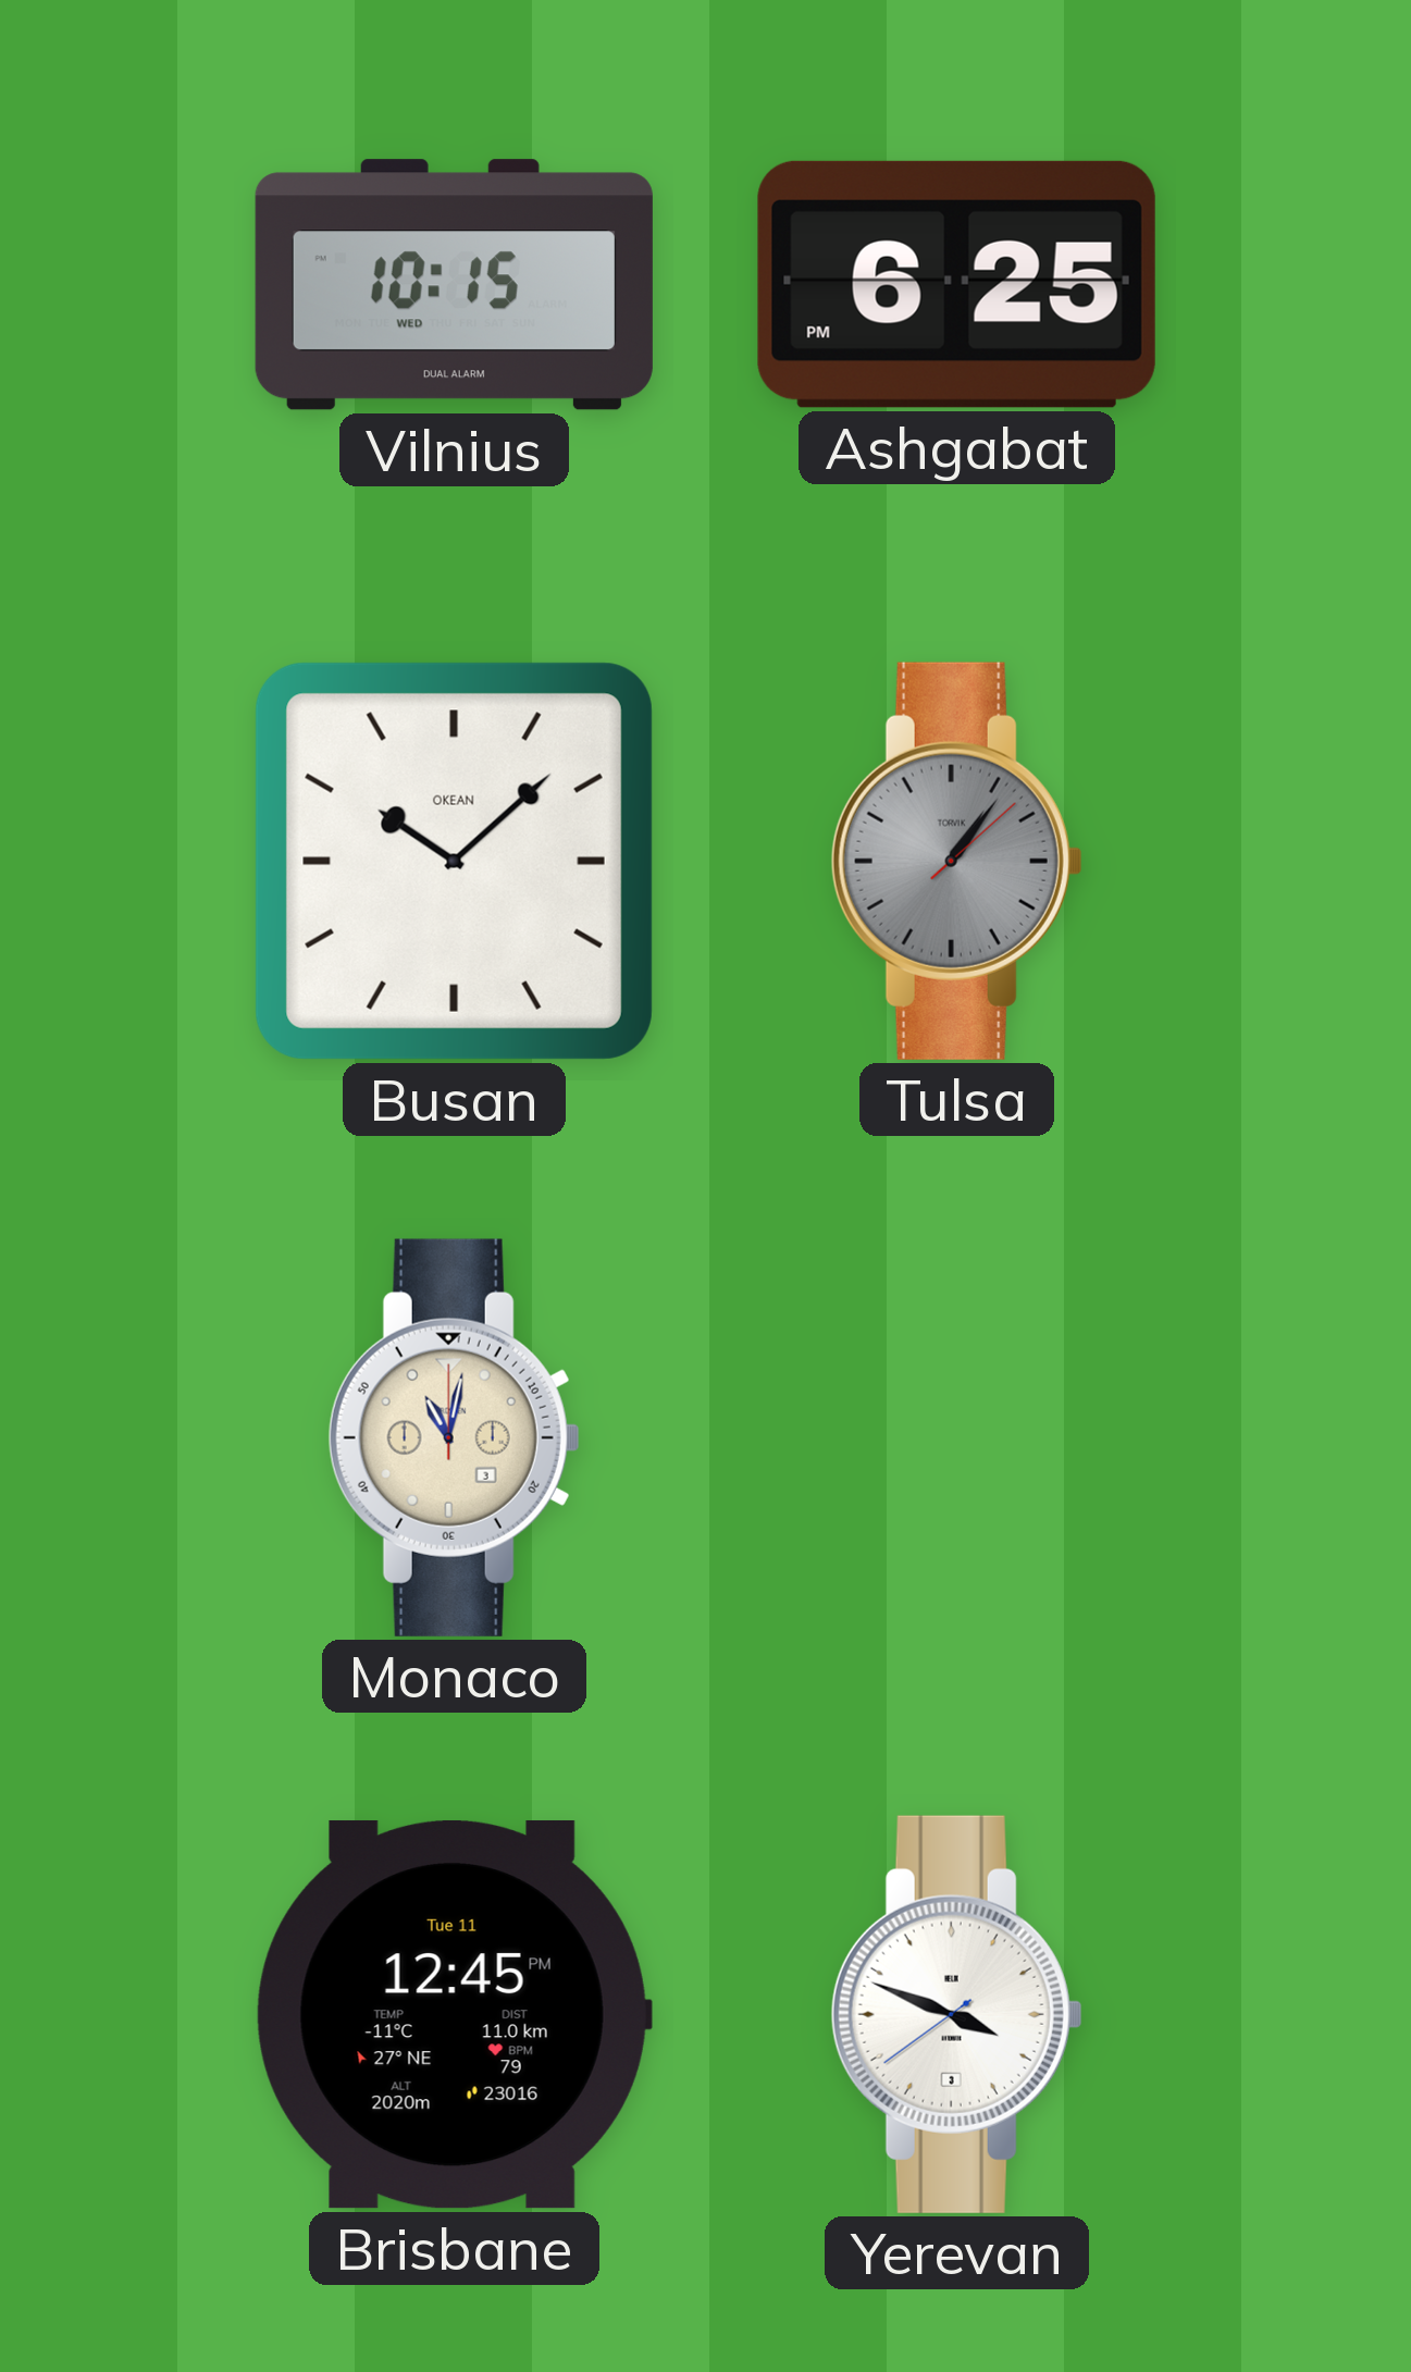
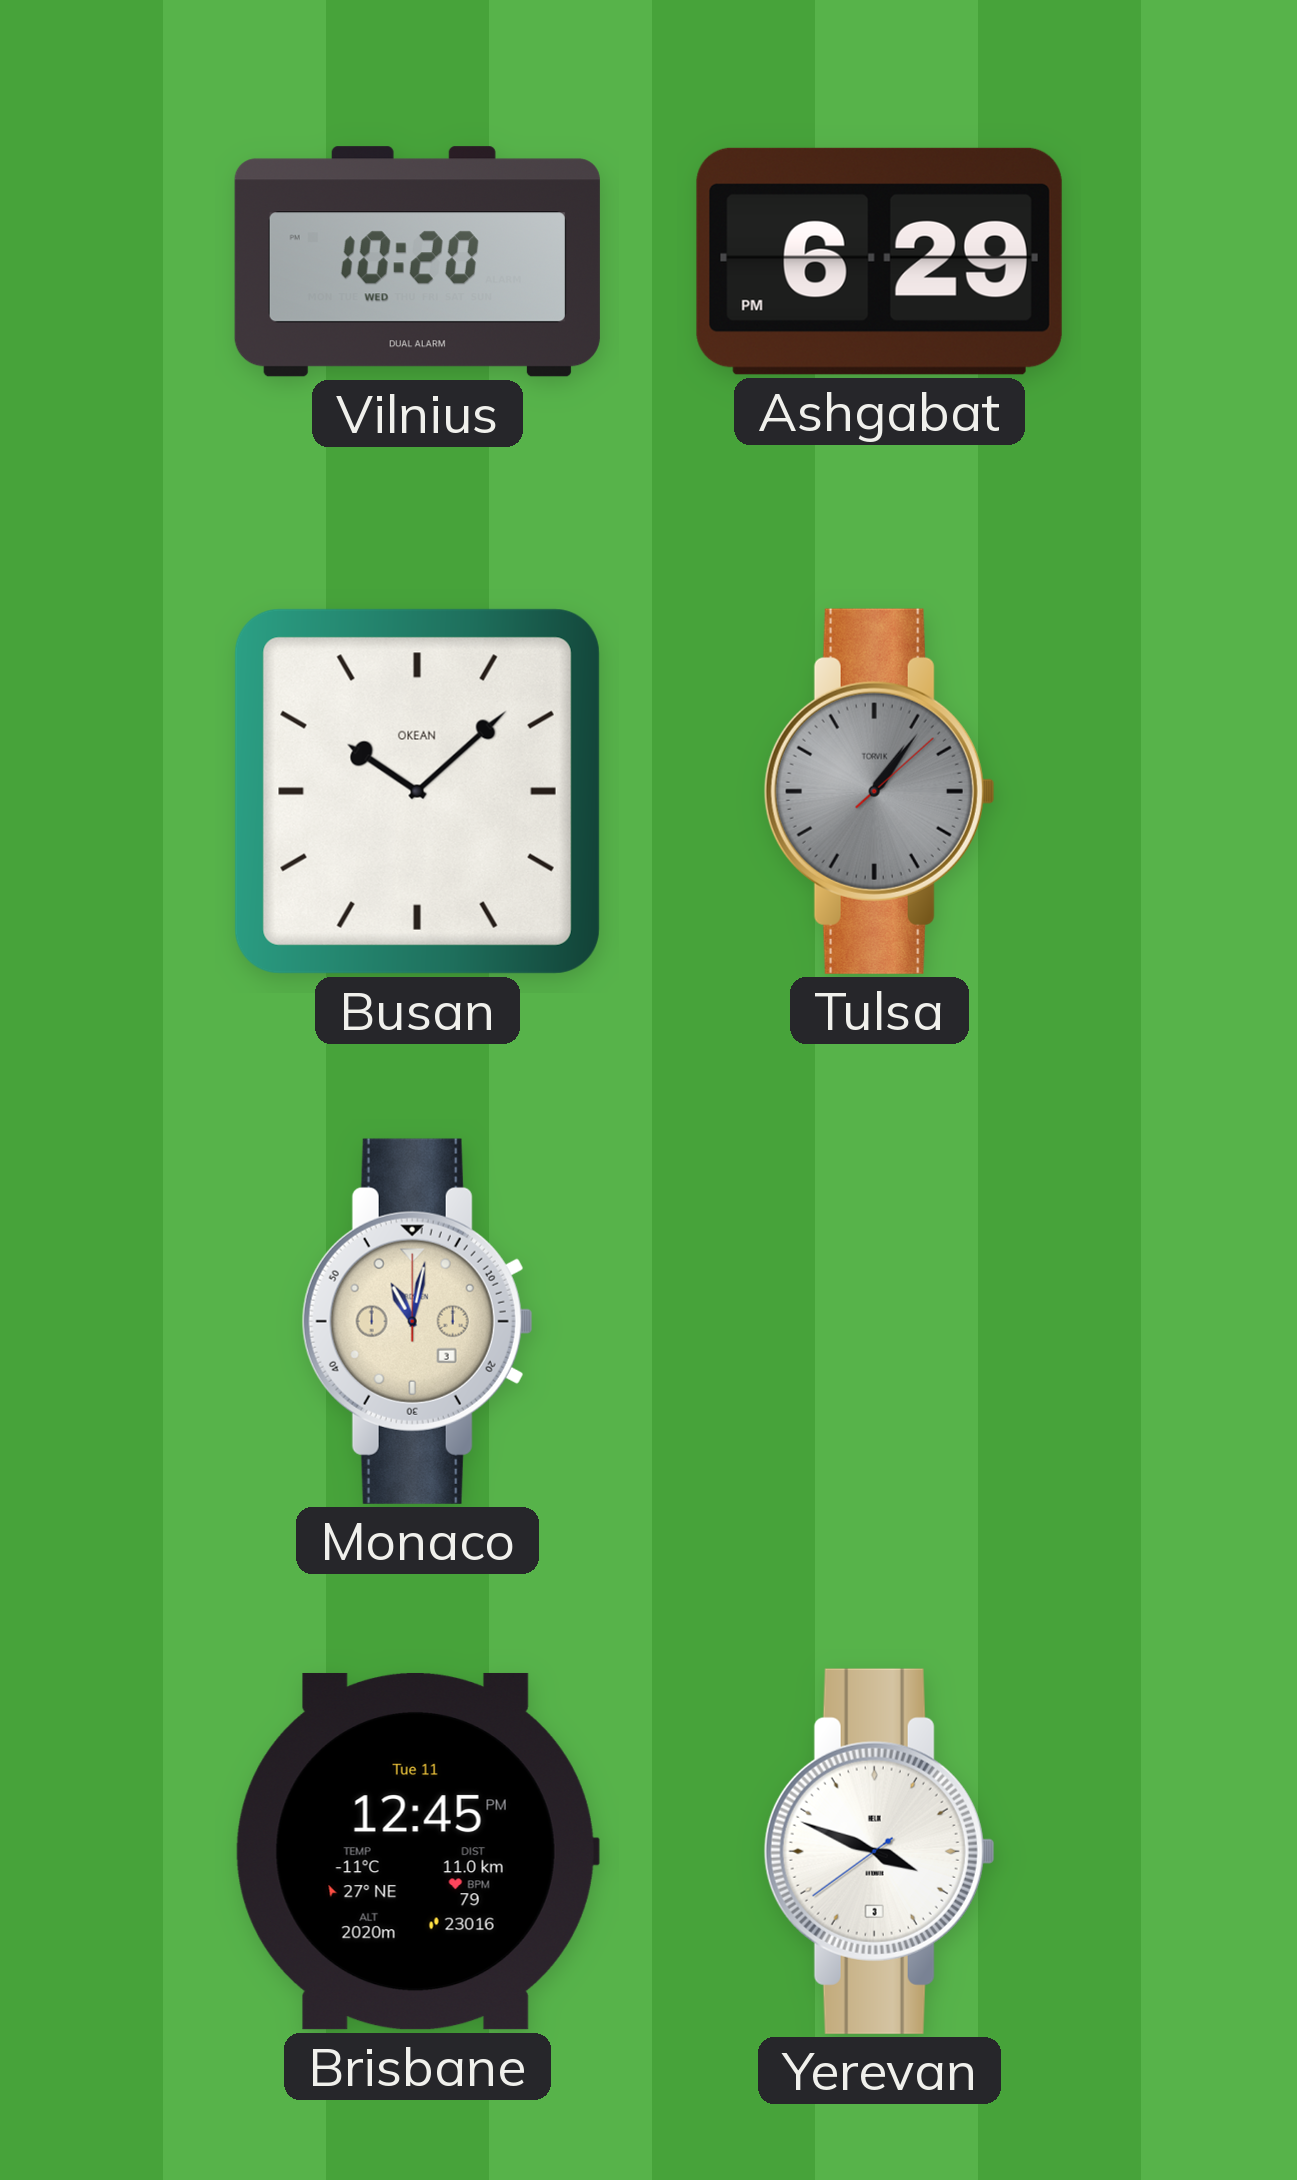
Vilnius: 10:15 -> 10:20
Ashgabat: 6:25 -> 6:29
